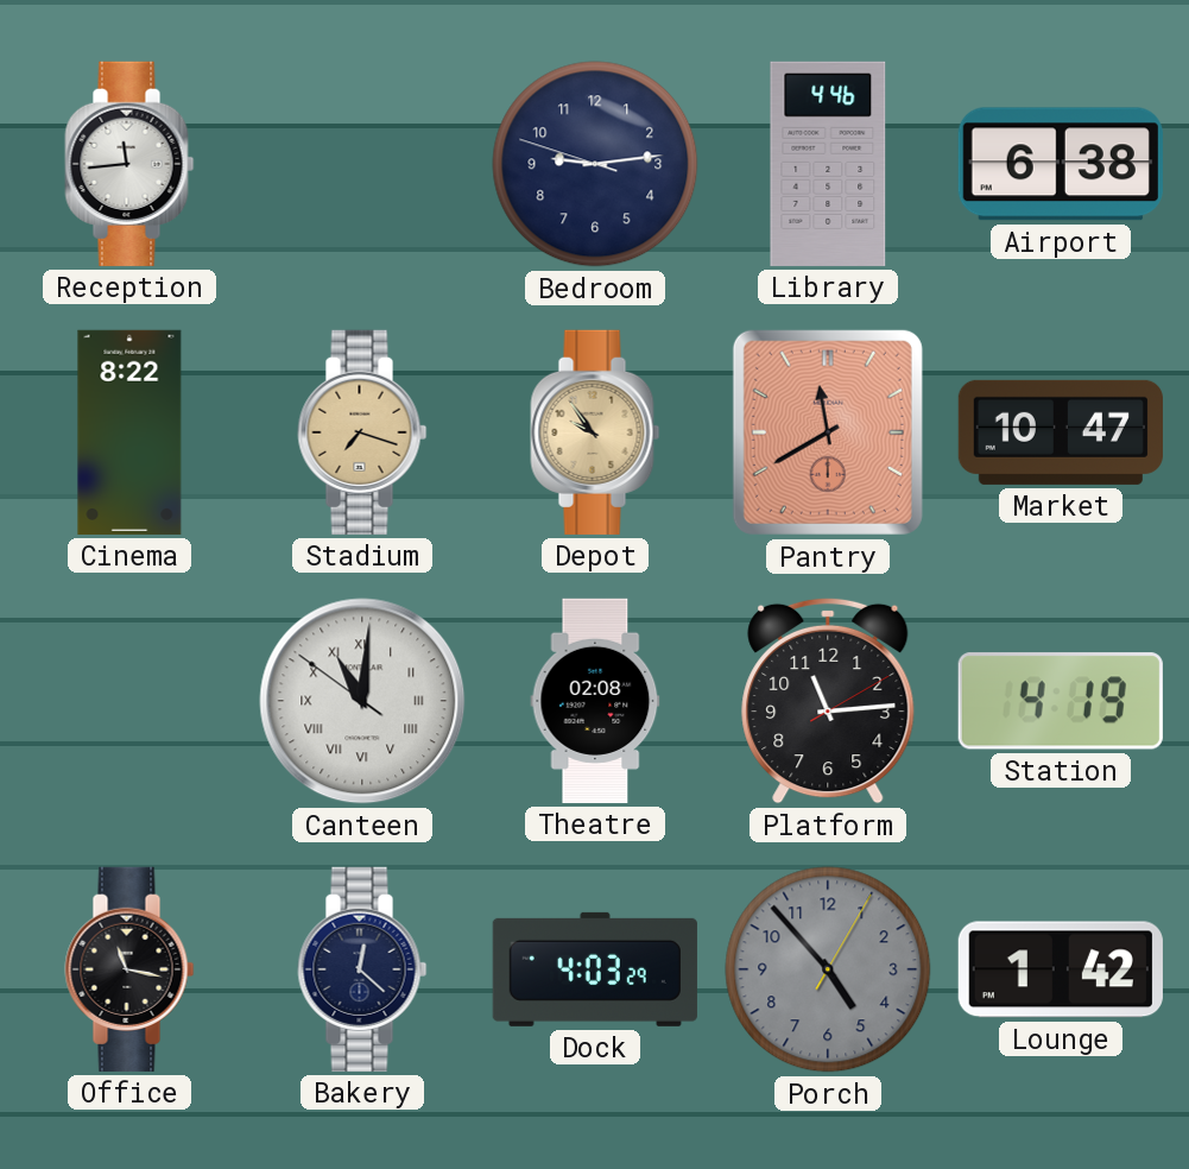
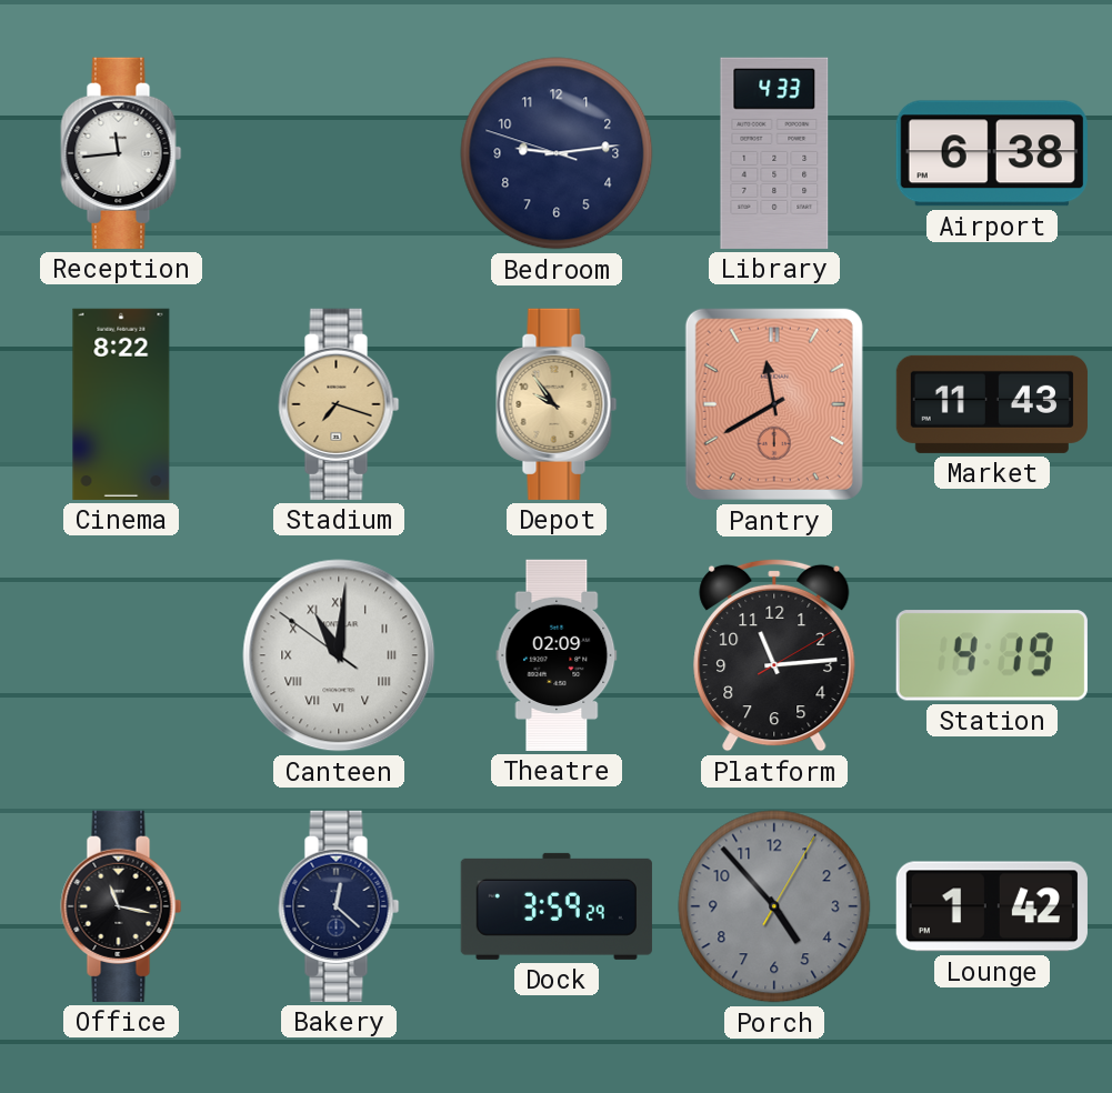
Library: 4:46 -> 4:33
Market: 10:47 -> 11:43
Theatre: 02:08 -> 02:09
Dock: 4:03 -> 3:59
